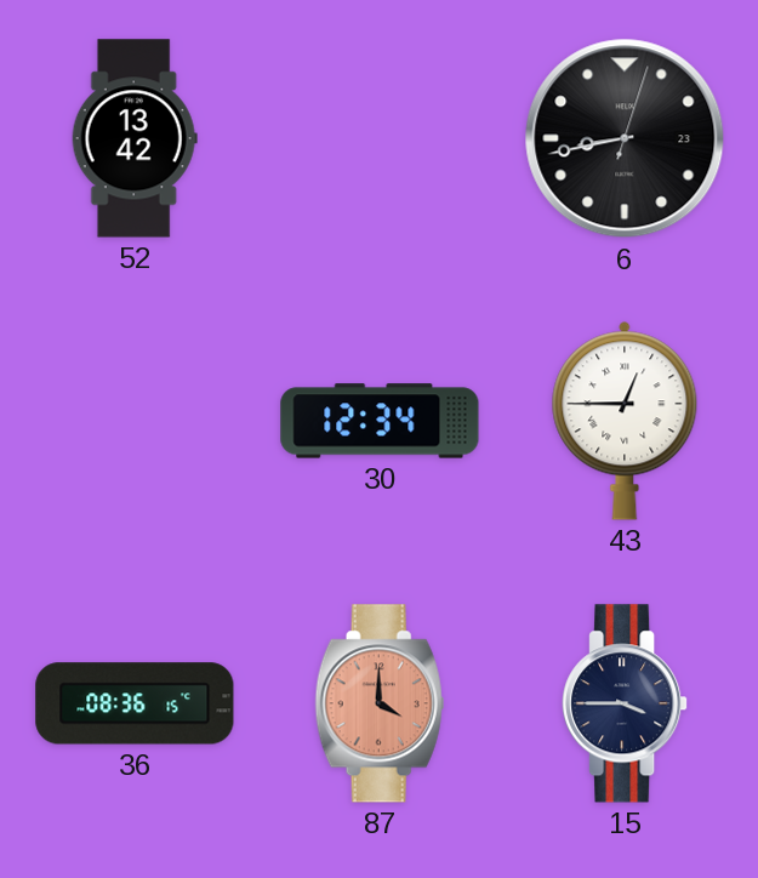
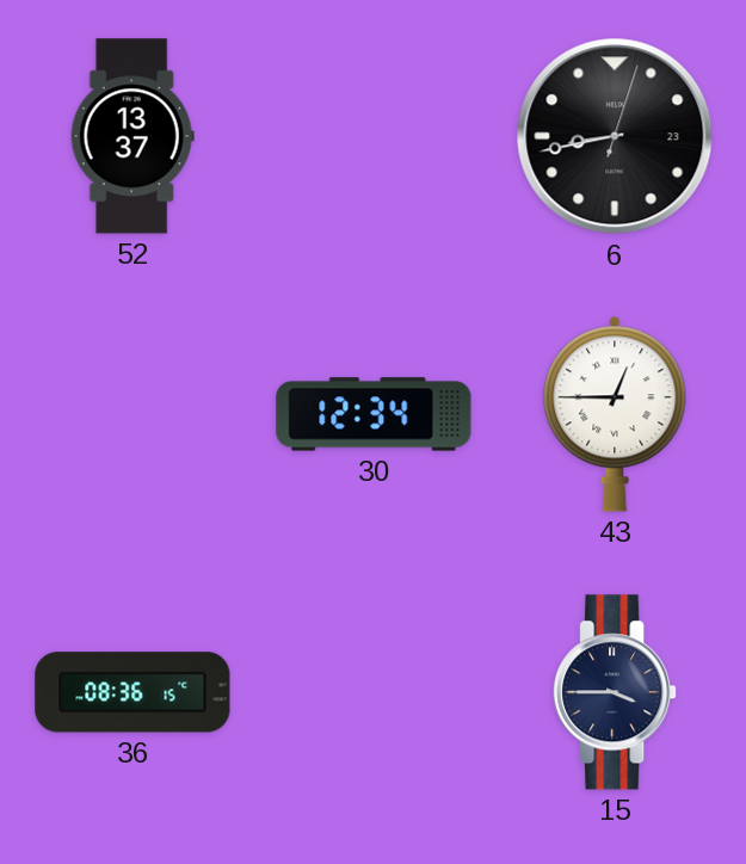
52: 13:42 -> 13:37
87: 4:00 -> none
